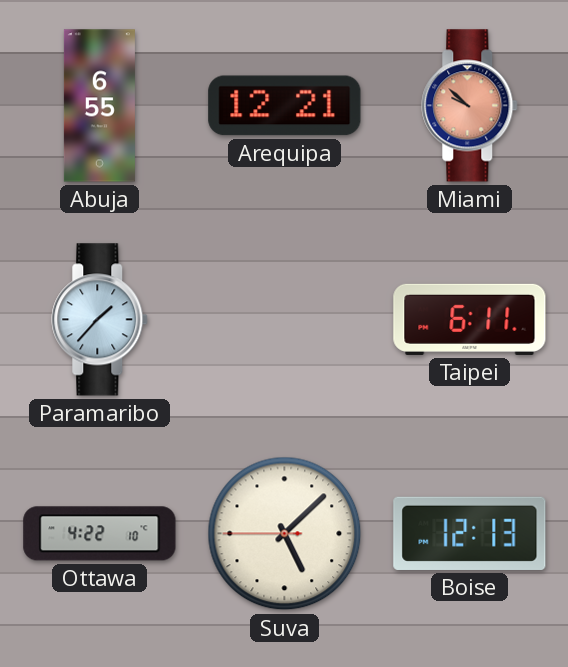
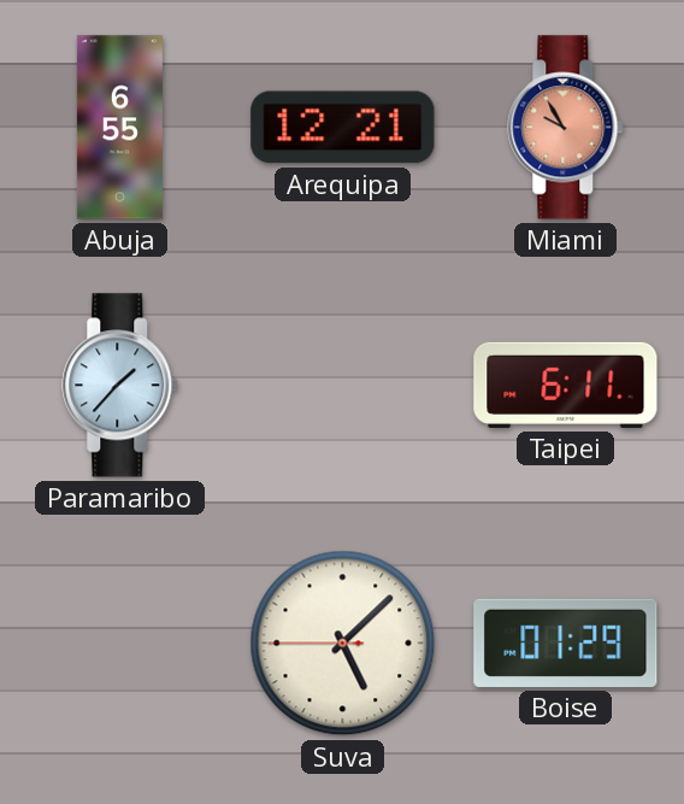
Miami: 9:52 -> 9:55
Ottawa: 4:22 -> none
Boise: 12:13 -> 01:29
